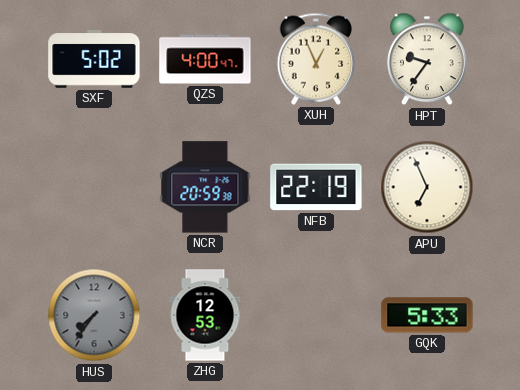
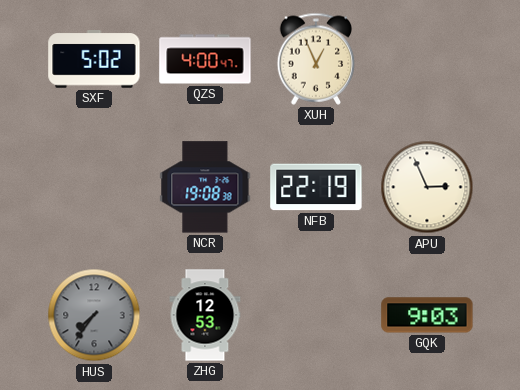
HPT: 9:36 -> none
NCR: 20:59 -> 19:08
APU: 6:56 -> 2:56
GQK: 5:33 -> 9:03
